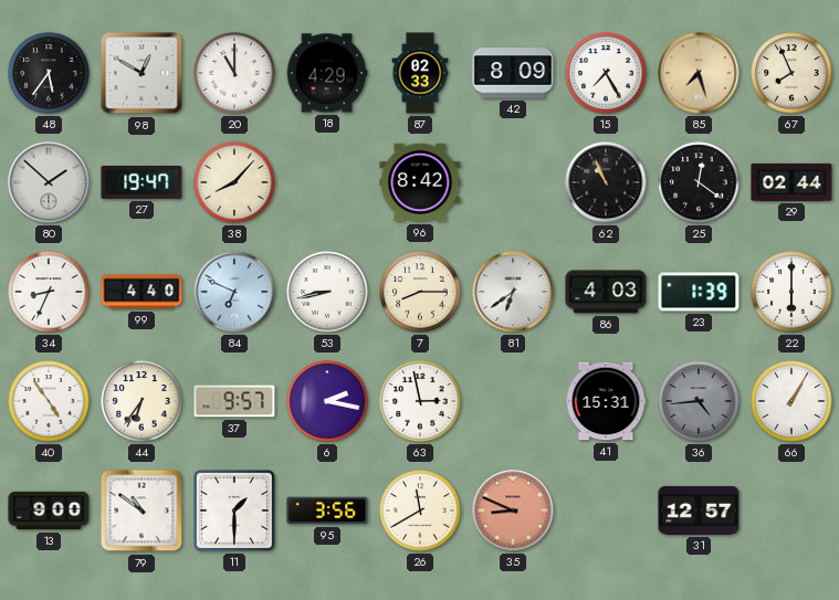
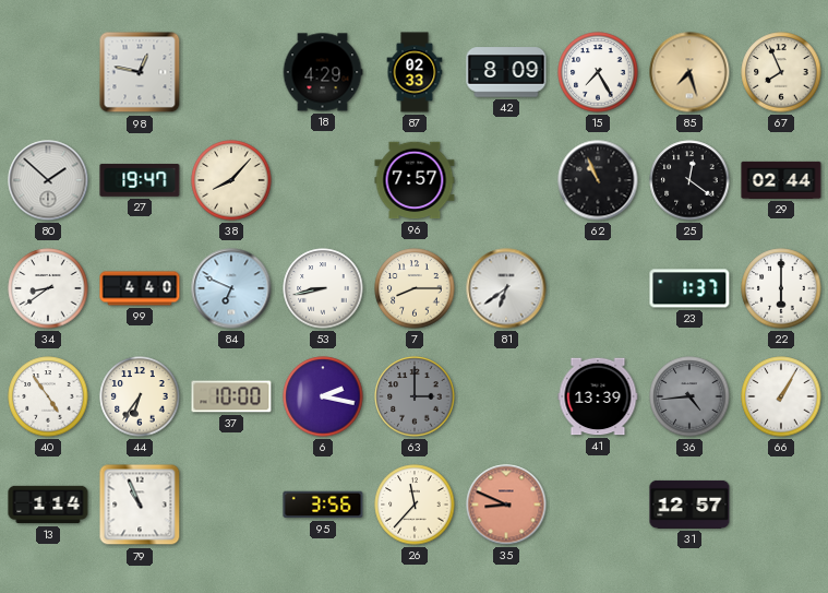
48: 5:36 -> none
98: 12:50 -> 12:47
20: 11:00 -> none
96: 8:42 -> 7:57
34: 8:34 -> 8:39
86: 4:03 -> none
23: 1:39 -> 1:37
37: 9:57 -> 10:00
63: 2:58 -> 3:00
63 dial: white -> grey
41: 15:31 -> 13:39
13: 9:00 -> 1:14
79: 10:51 -> 10:56
11: 1:30 -> none
26: 11:40 -> 11:37
